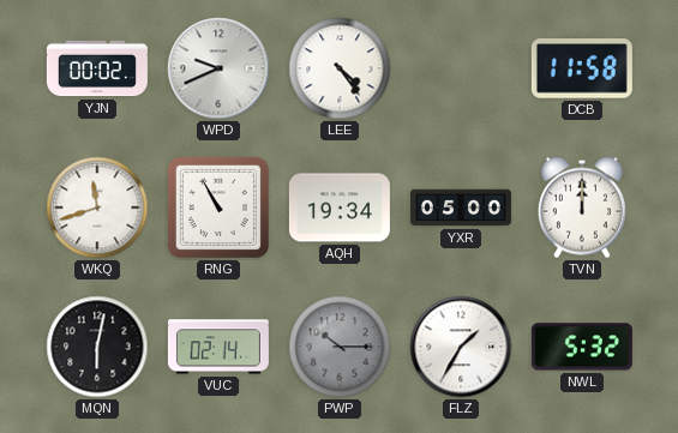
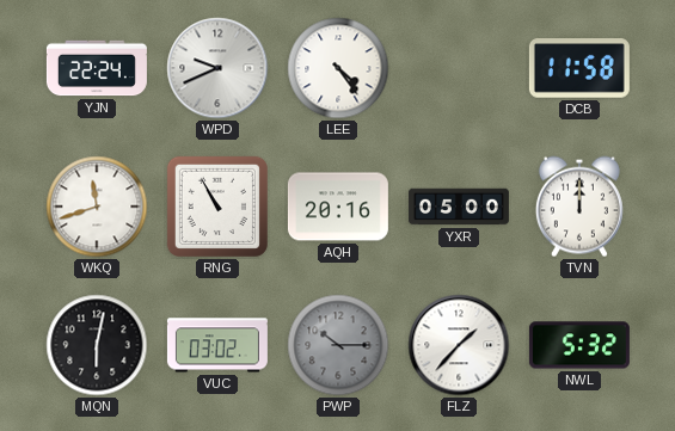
YJN: 00:02 -> 22:24
AQH: 19:34 -> 20:16
VUC: 02:14 -> 03:02
FLZ: 1:35 -> 1:37
